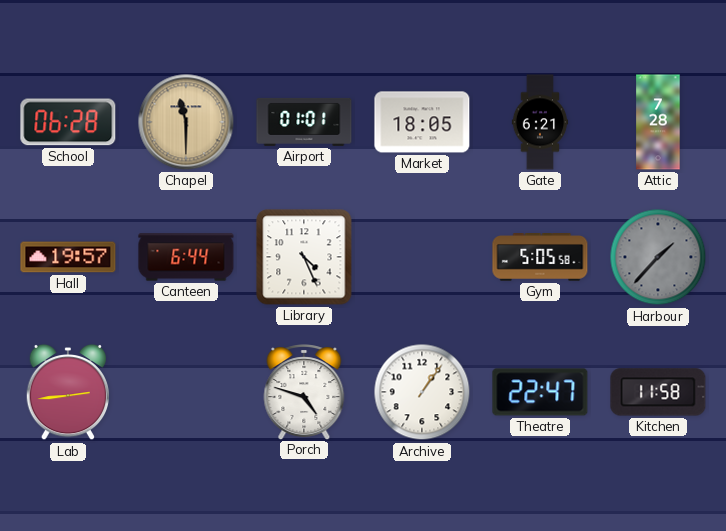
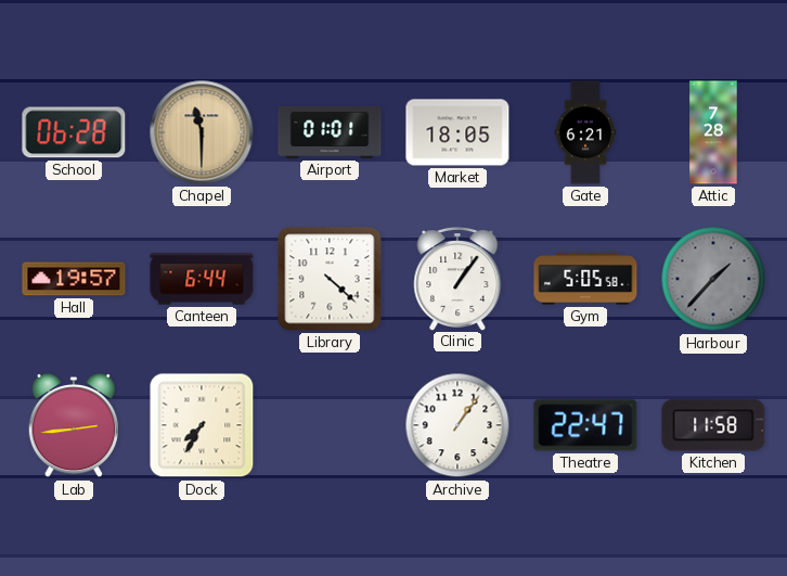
Library: 4:26 -> 4:22
Clinic: none -> 1:06
Dock: none -> 7:35
Porch: 4:48 -> none
